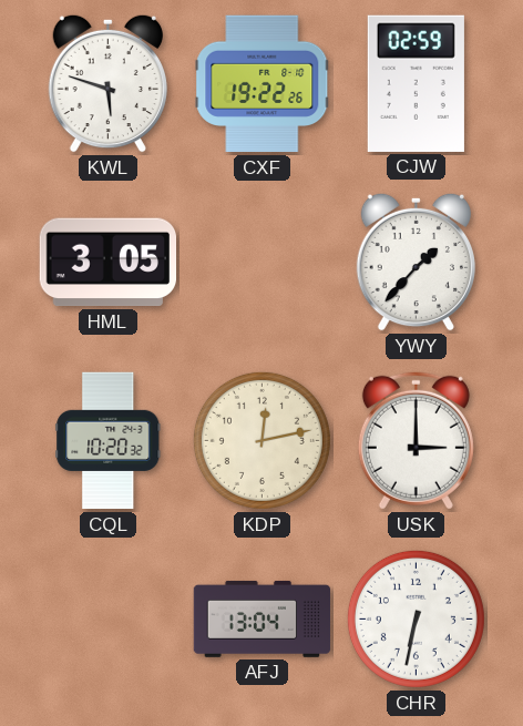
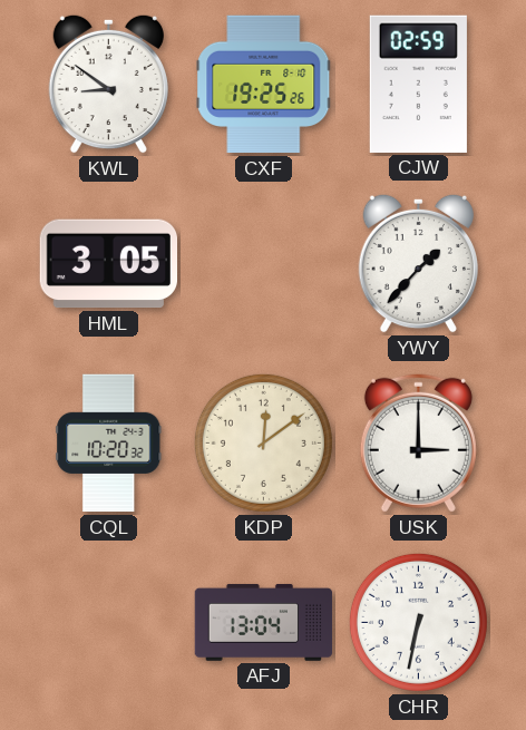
KWL: 5:48 -> 8:51
CXF: 19:22 -> 19:25
KDP: 12:13 -> 12:09
